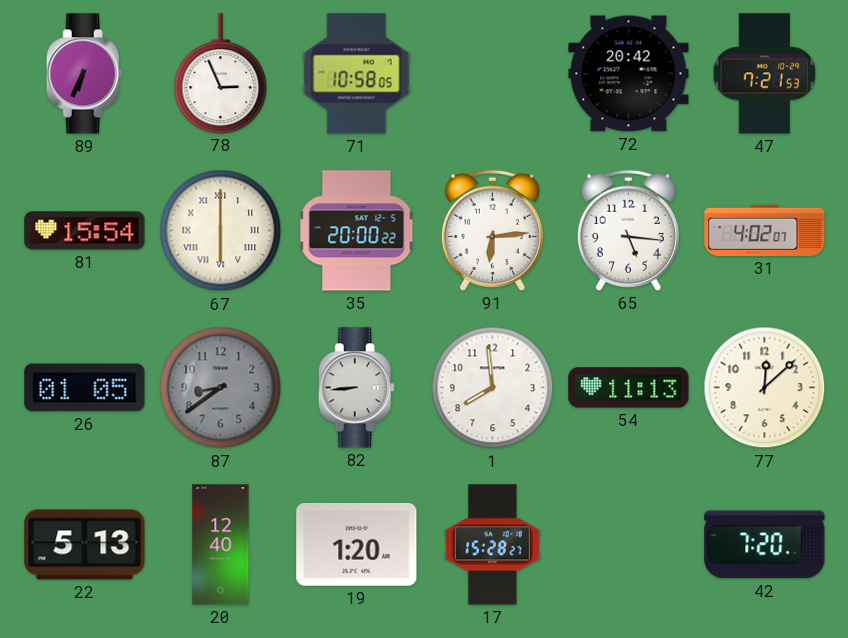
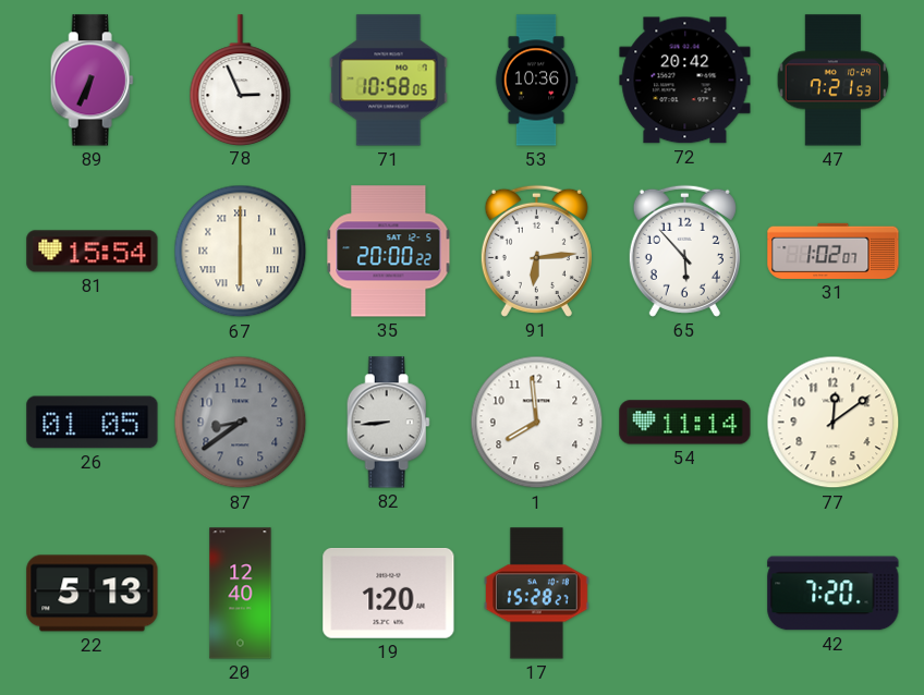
53: none -> 10:36
65: 5:16 -> 5:53
31: 4:02 -> 1:02
54: 11:13 -> 11:14
77: 12:08 -> 12:09
